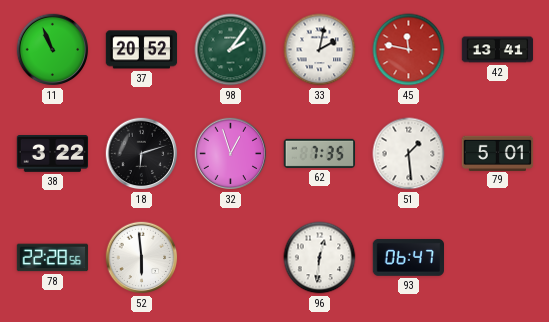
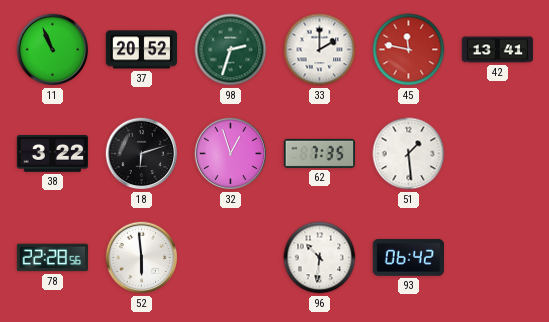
98: 2:06 -> 2:33
33: 2:02 -> 2:00
79: 5:01 -> none
96: 12:31 -> 10:31
93: 06:47 -> 06:42
